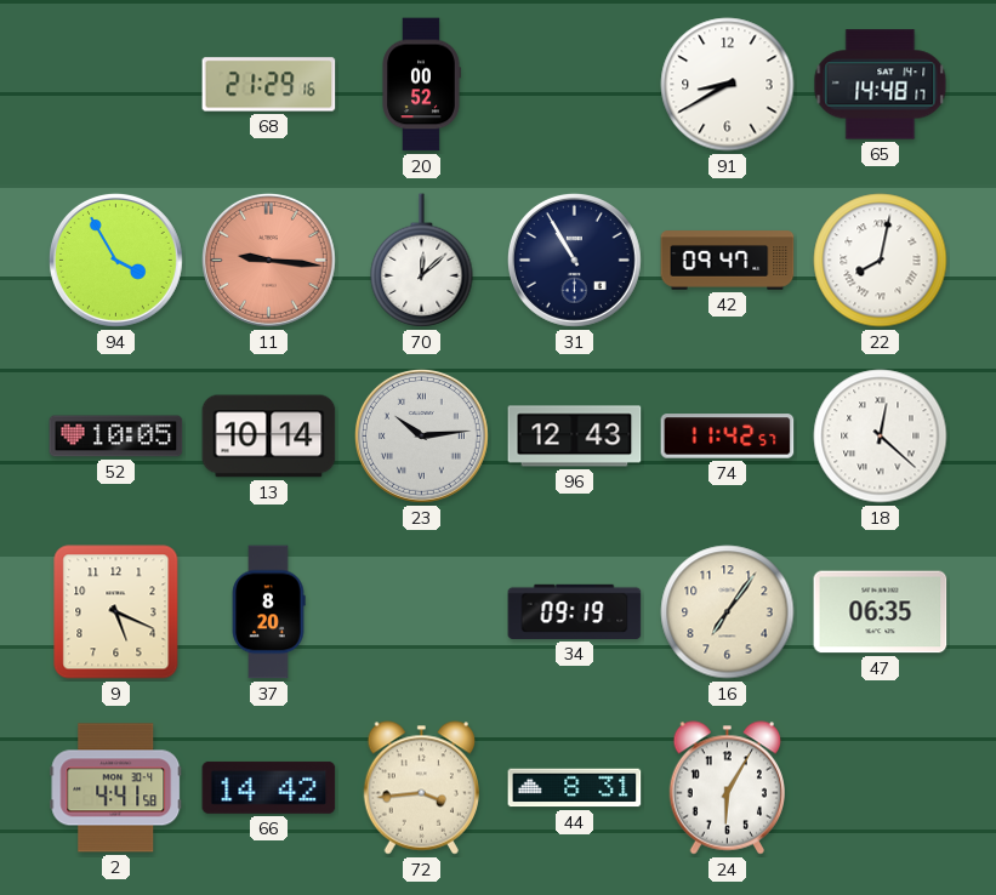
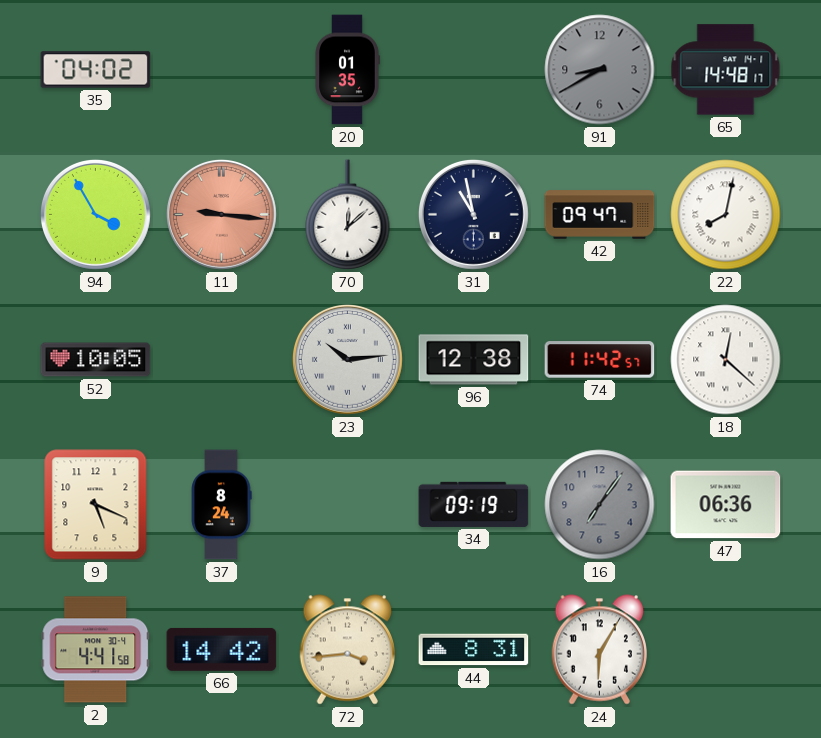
35: none -> 04:02
68: 21:29 -> none
20: 00:52 -> 01:35
91 dial: white -> grey
31: 10:55 -> 10:58
13: 10:14 -> none
96: 12:43 -> 12:38
37: 8:20 -> 8:24
16 dial: cream -> grey
47: 06:35 -> 06:36
